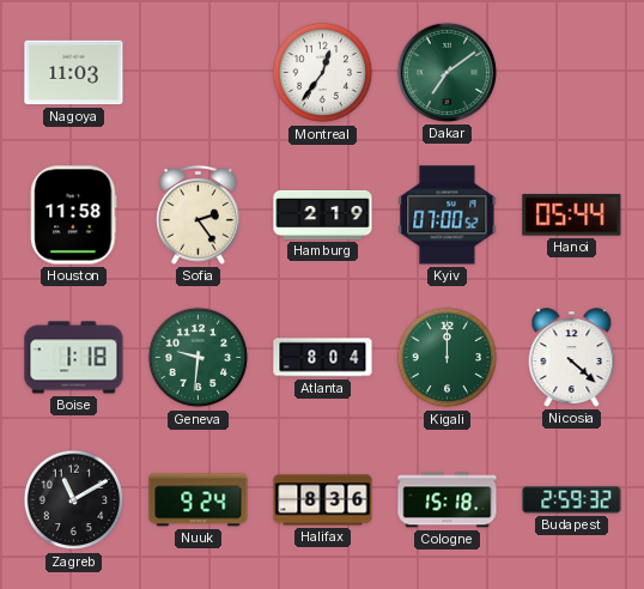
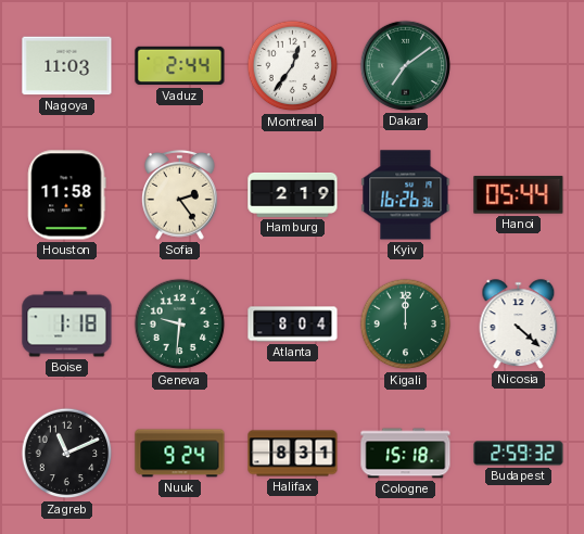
Vaduz: none -> 2:44
Kyiv: 07:00 -> 16:26
Zagreb: 11:10 -> 11:11
Halifax: 8:36 -> 8:31
